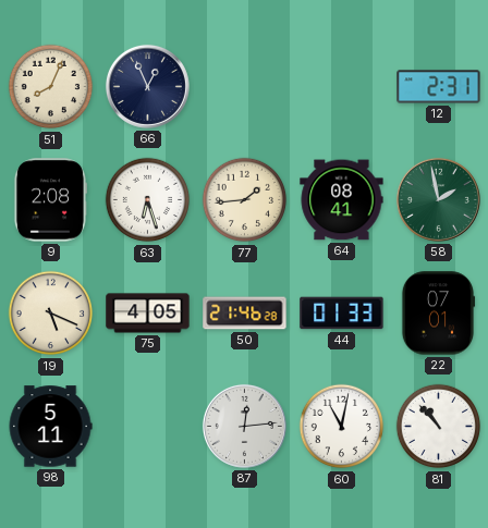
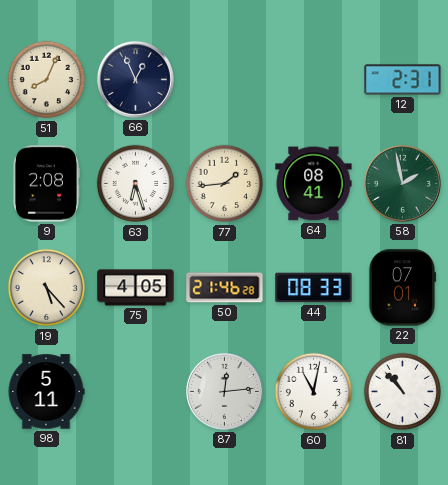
19: 5:19 -> 5:23
44: 01:33 -> 08:33
